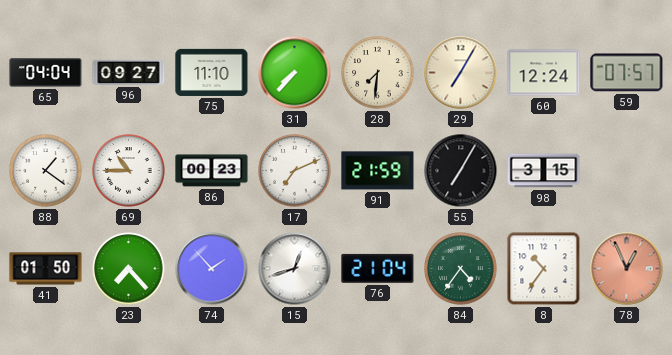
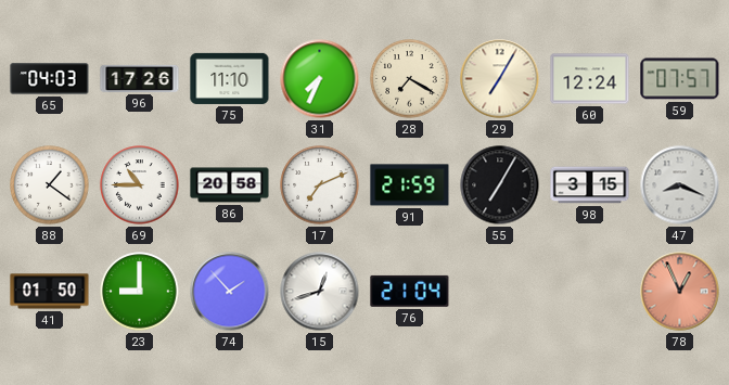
65: 04:04 -> 04:03
96: 09:27 -> 17:26
31: 7:37 -> 7:34
28: 7:31 -> 7:20
86: 00:23 -> 20:58
47: none -> 8:19
23: 7:23 -> 9:00
84: 4:36 -> none
8: 10:36 -> none
